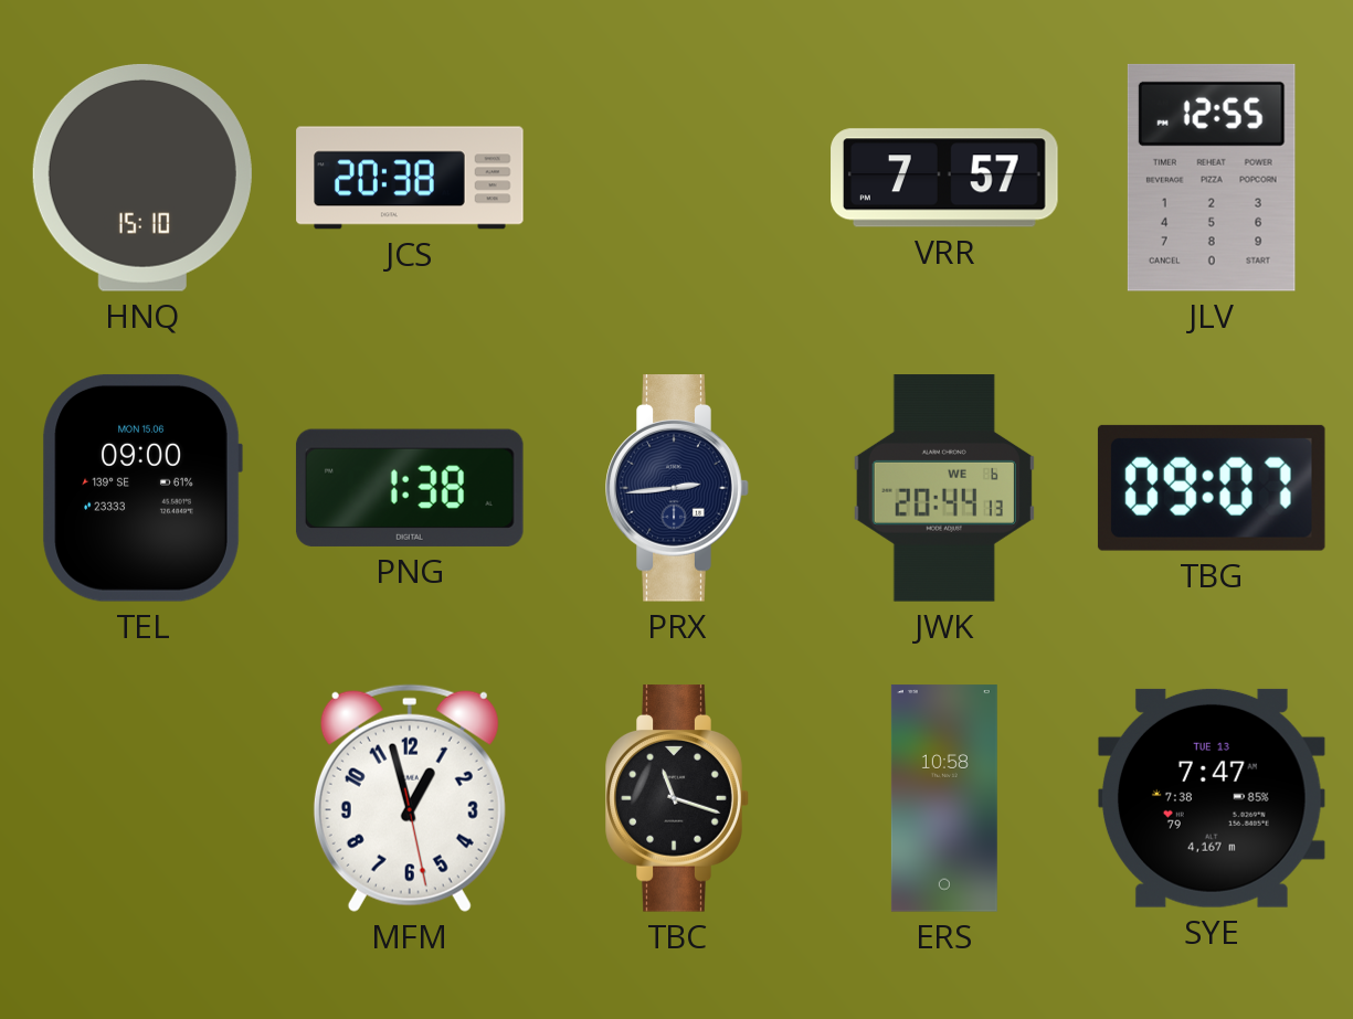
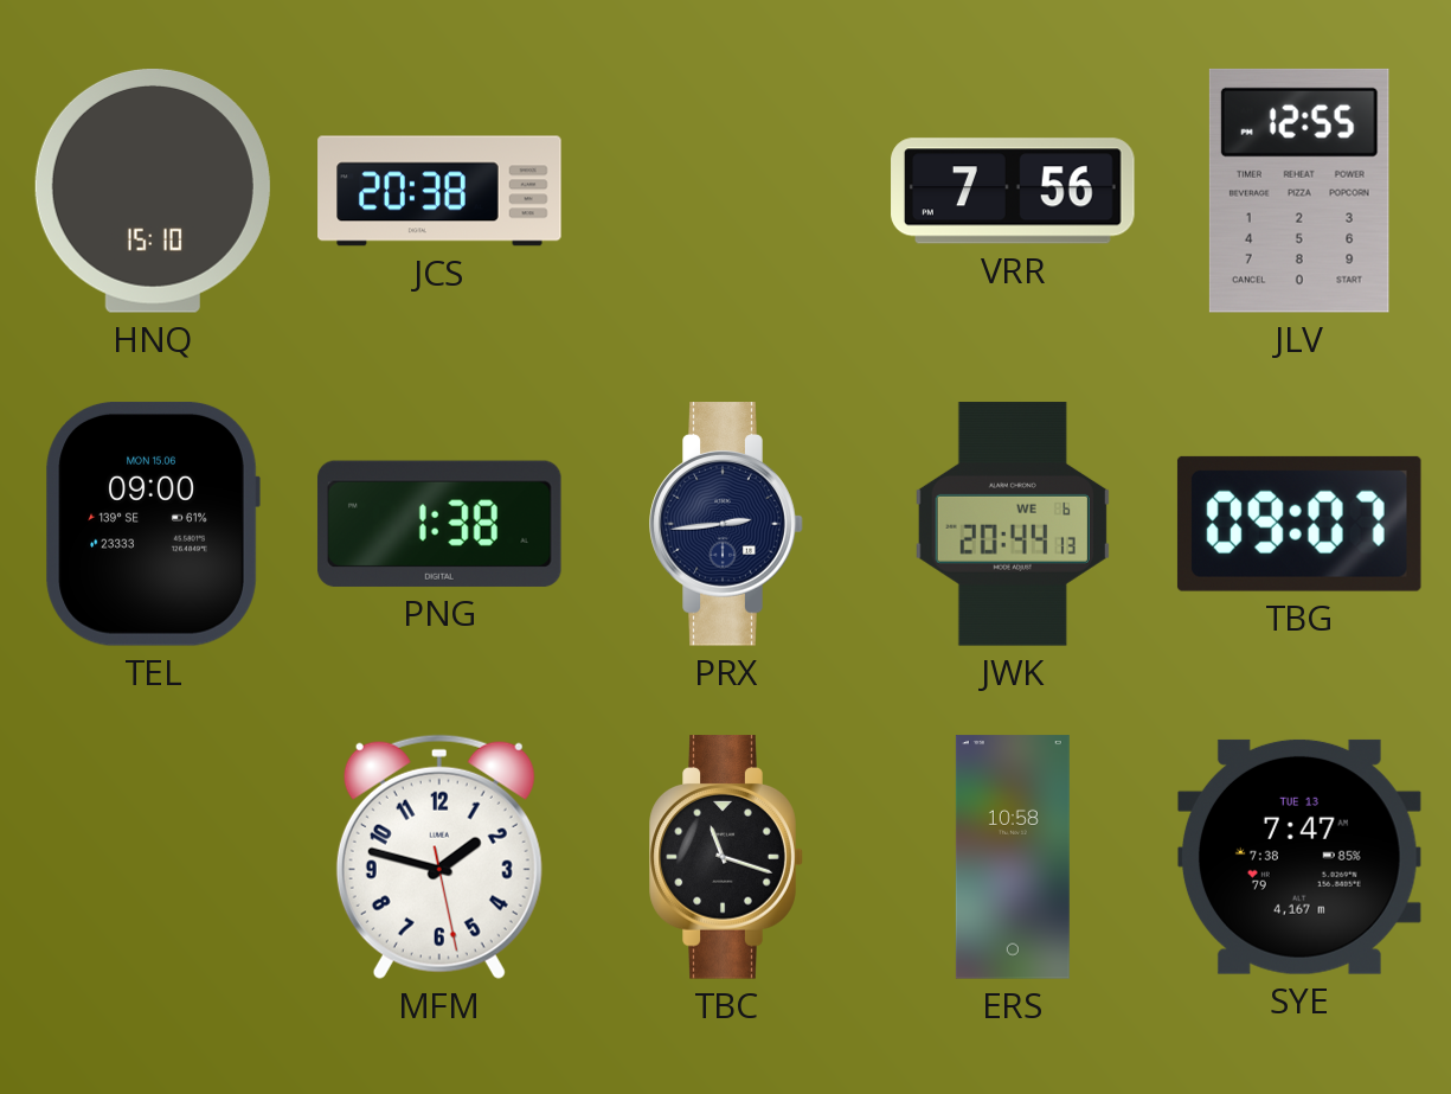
VRR: 7:57 -> 7:56
MFM: 12:57 -> 1:47
